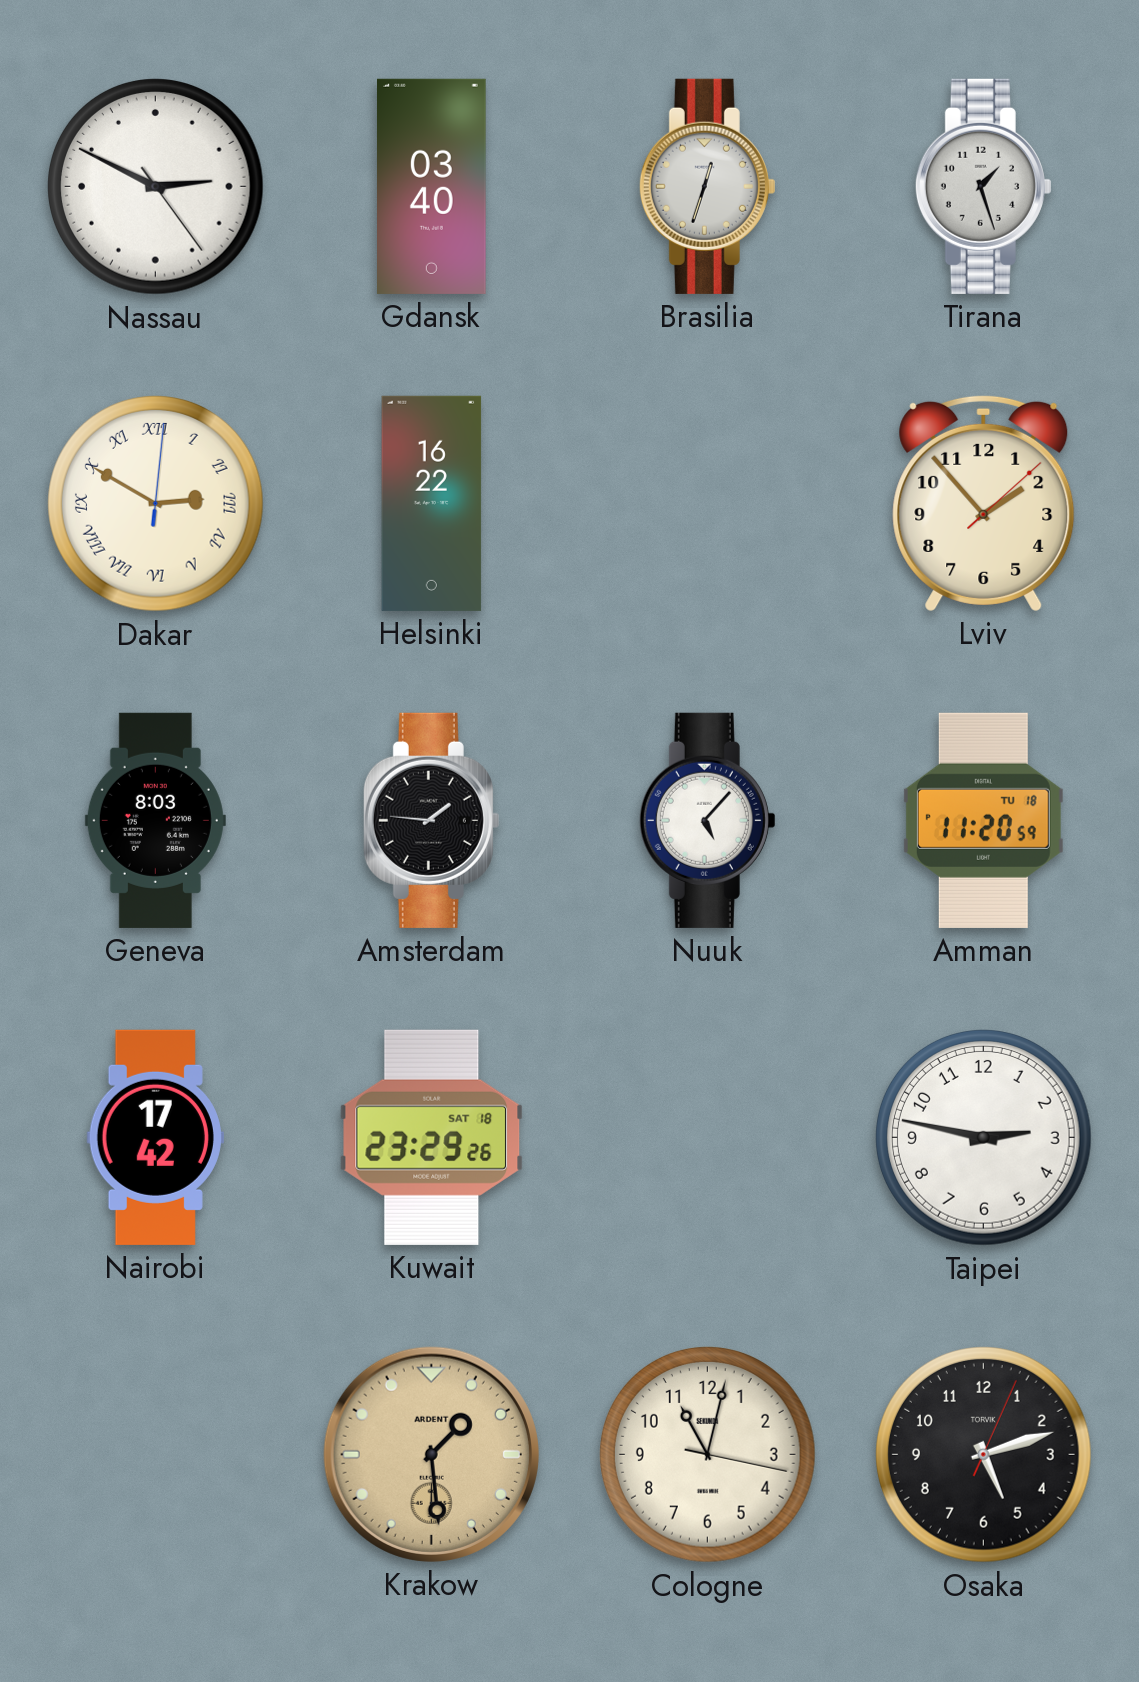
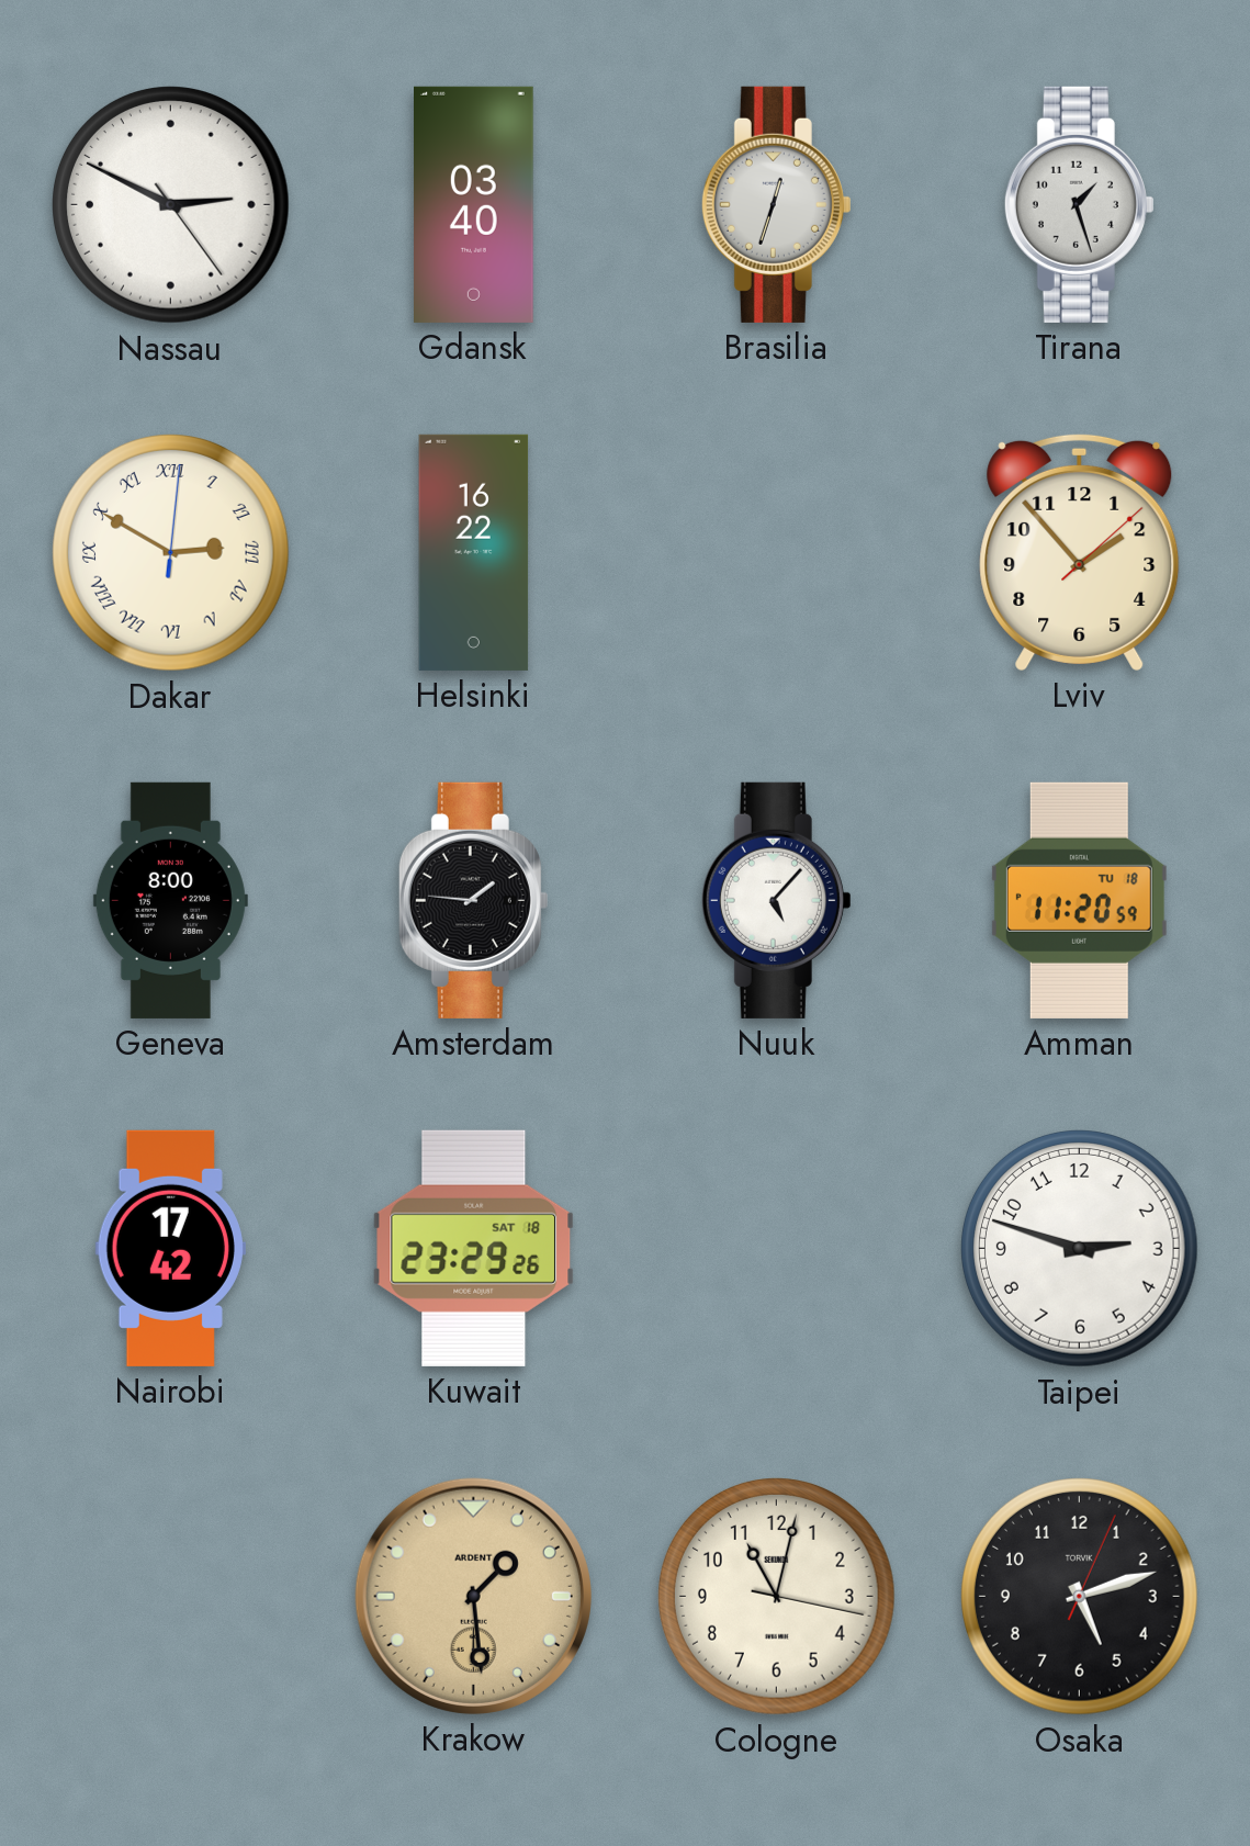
Geneva: 8:03 -> 8:00
Taipei: 2:47 -> 2:48
